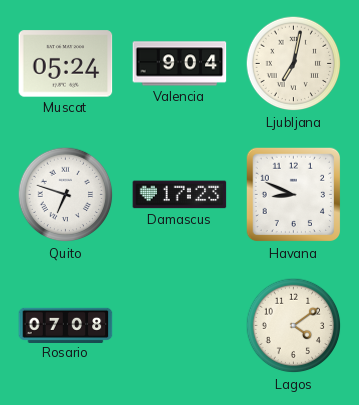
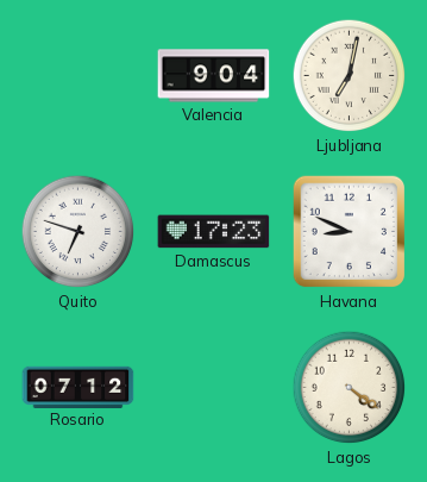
Muscat: 05:24 -> none
Rosario: 07:08 -> 07:12
Lagos: 4:09 -> 4:21
